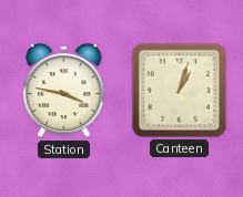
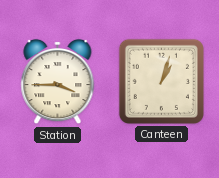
Station: 3:47 -> 3:45
